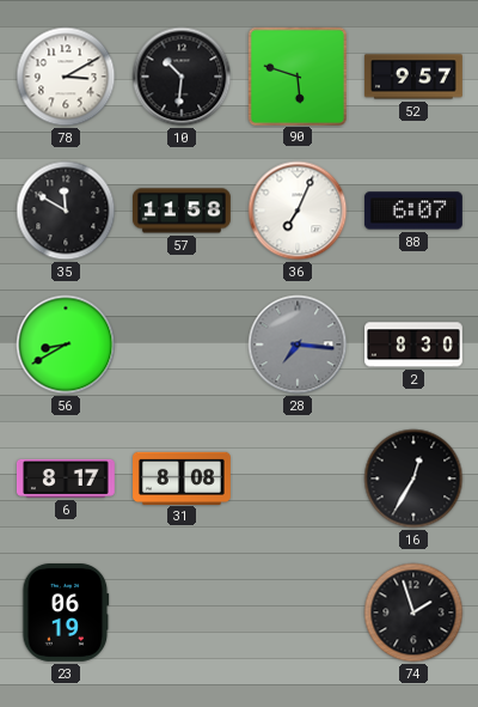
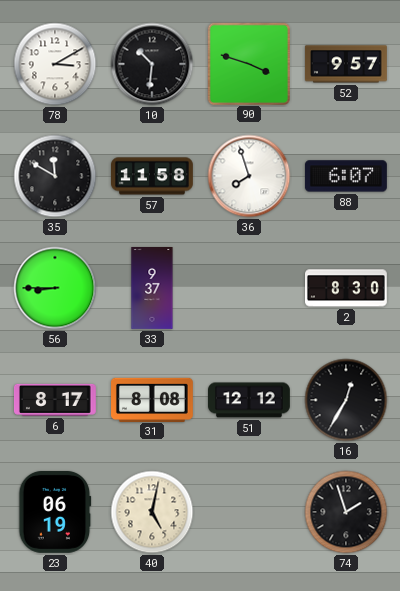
90: 5:48 -> 3:48
36: 7:04 -> 7:57
56: 8:40 -> 8:45
33: none -> 9:37
28: 7:16 -> none
51: none -> 12:12
40: none -> 5:02
